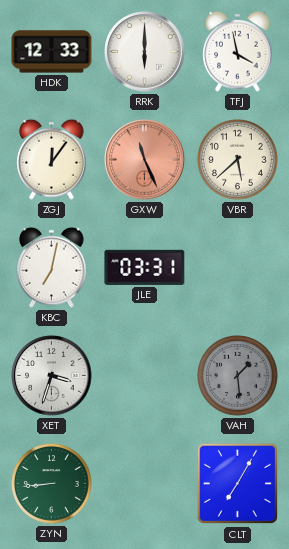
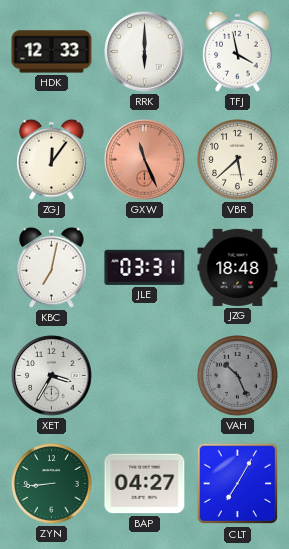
JZG: none -> 18:48
XET: 3:33 -> 3:35
VAH: 1:29 -> 10:26
BAP: none -> 04:27
